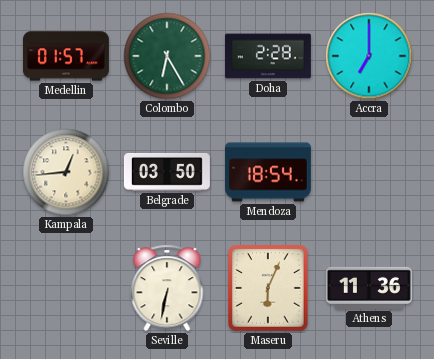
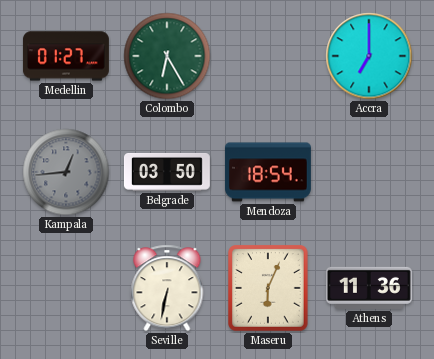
Medellin: 01:57 -> 01:27
Doha: 2:28 -> none
Kampala dial: cream -> grey
